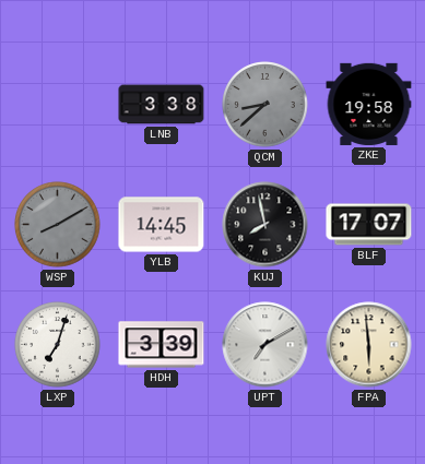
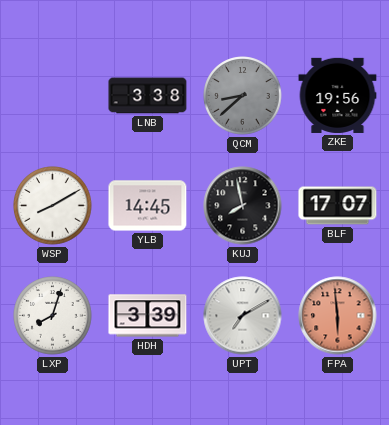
ZKE: 19:58 -> 19:56
WSP dial: grey -> white
LXP: 7:03 -> 8:03
FPA dial: cream -> salmon
